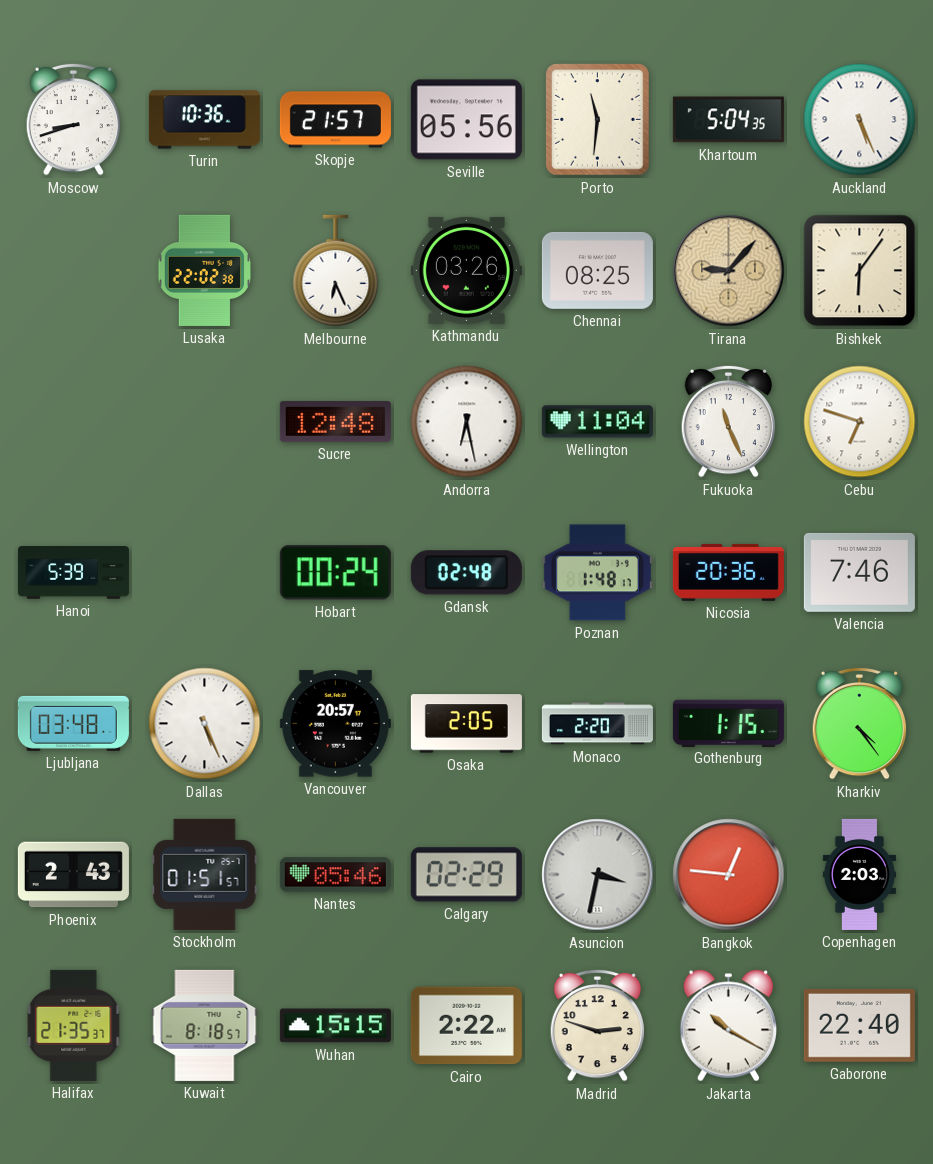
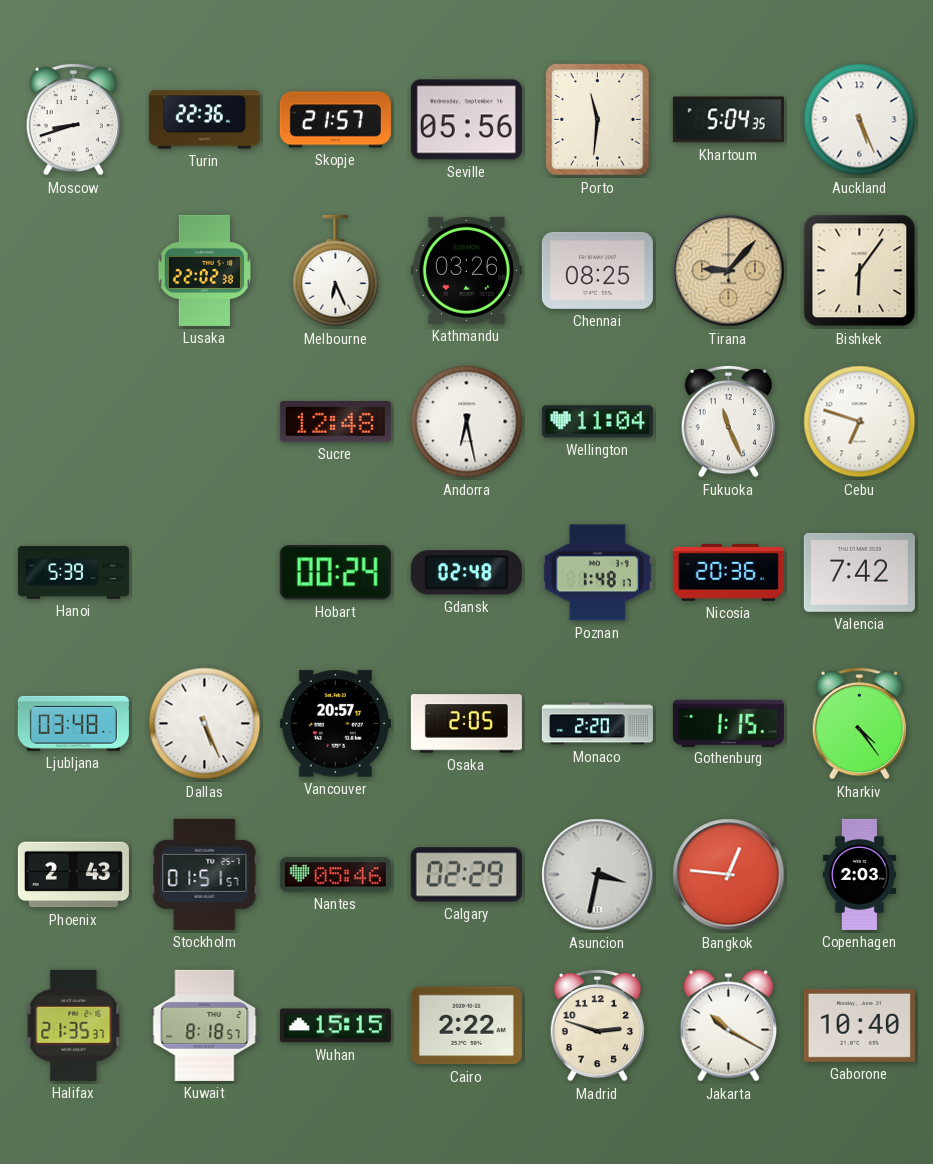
Turin: 10:36 -> 22:36
Valencia: 7:46 -> 7:42
Gaborone: 22:40 -> 10:40
